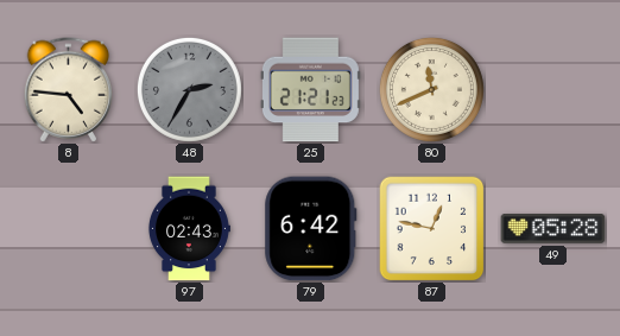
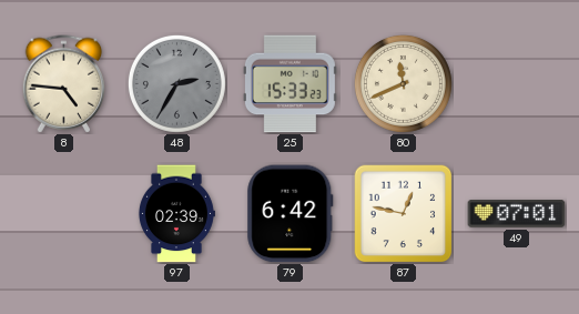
25: 21:21 -> 15:33
97: 02:43 -> 02:39
49: 05:28 -> 07:01
